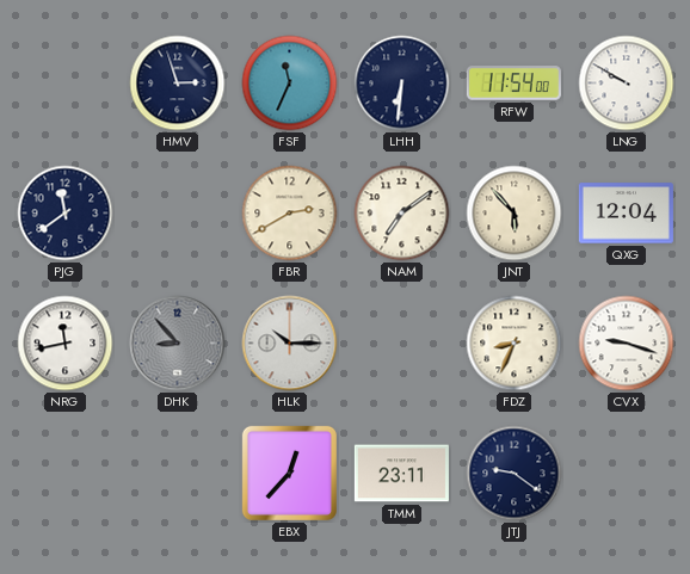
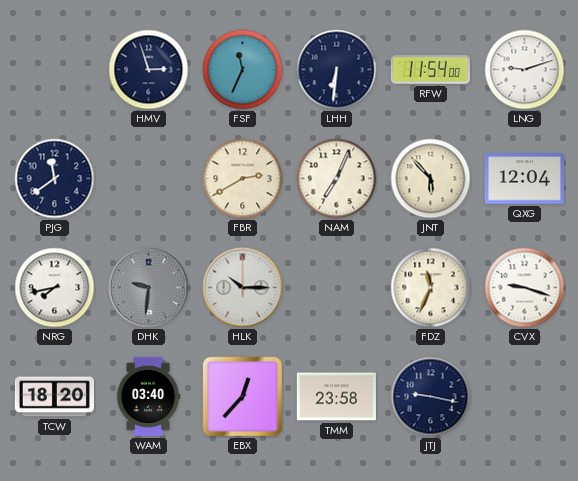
LNG: 9:50 -> 9:12
NAM: 7:09 -> 7:04
NRG: 11:43 -> 7:43
DHK: 8:53 -> 9:31
FDZ: 8:34 -> 11:34
TCW: none -> 18:20
WAM: none -> 03:40
TMM: 23:11 -> 23:58
JTJ: 9:21 -> 9:17
